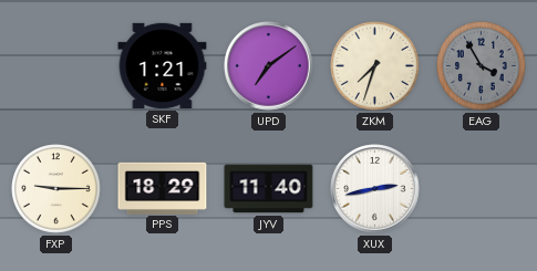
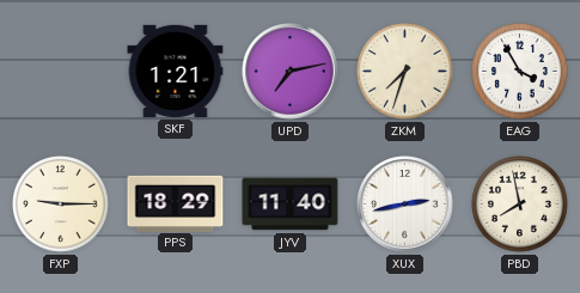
UPD: 7:09 -> 7:13
EAG dial: grey -> white
PBD: none -> 7:58
